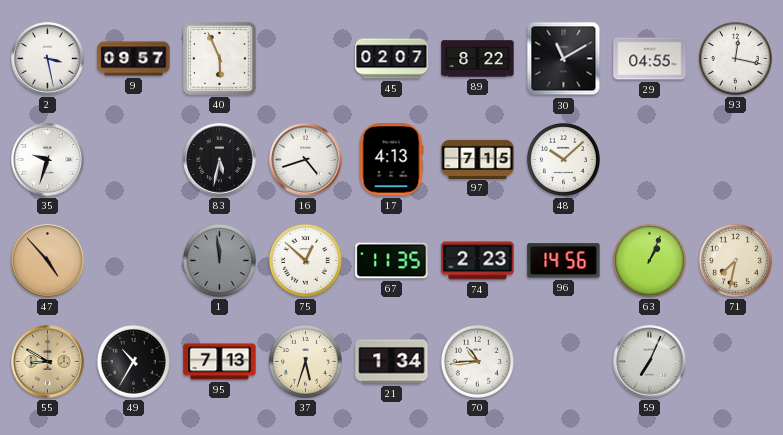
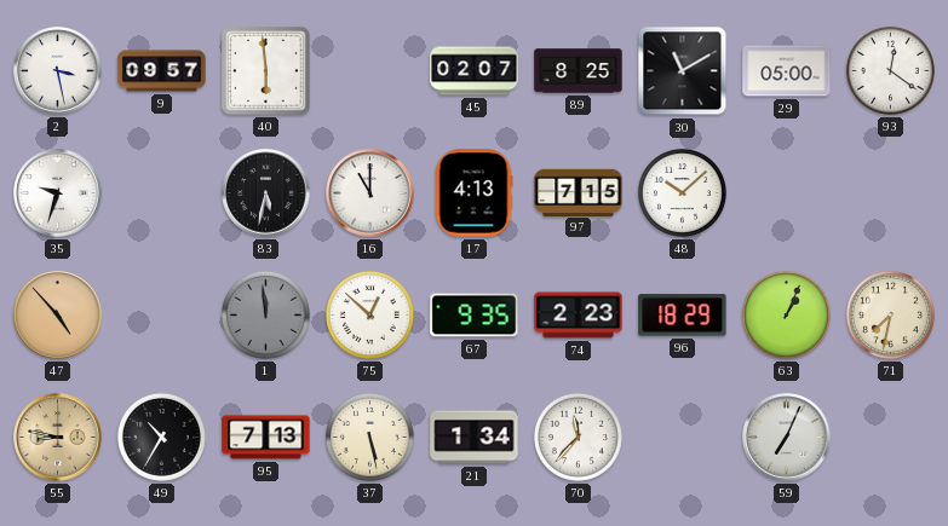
40: 5:56 -> 5:59
89: 8:22 -> 8:25
29: 04:55 -> 05:00
93: 12:17 -> 12:21
16: 4:42 -> 11:00
67: 11:35 -> 9:35
96: 14:56 -> 18:29
55: 8:50 -> 8:47
37: 5:33 -> 5:28
70: 10:44 -> 11:37
